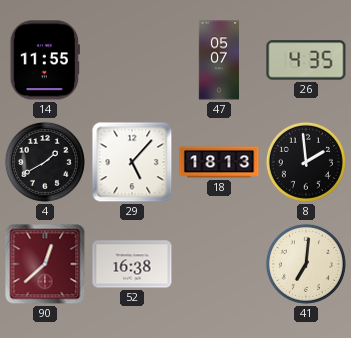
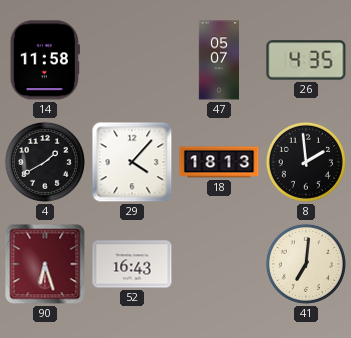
14: 11:55 -> 11:58
29: 5:07 -> 4:07
90: 12:38 -> 6:27
52: 16:38 -> 16:43
